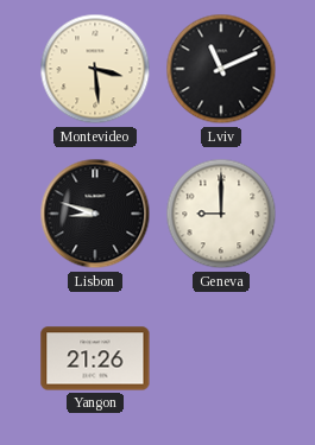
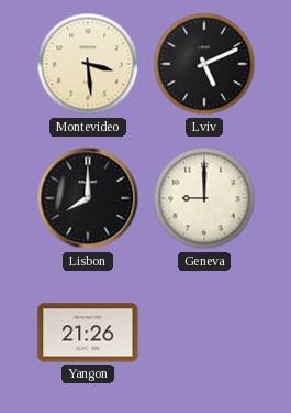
Lviv: 11:11 -> 5:11
Lisbon: 8:48 -> 8:00
